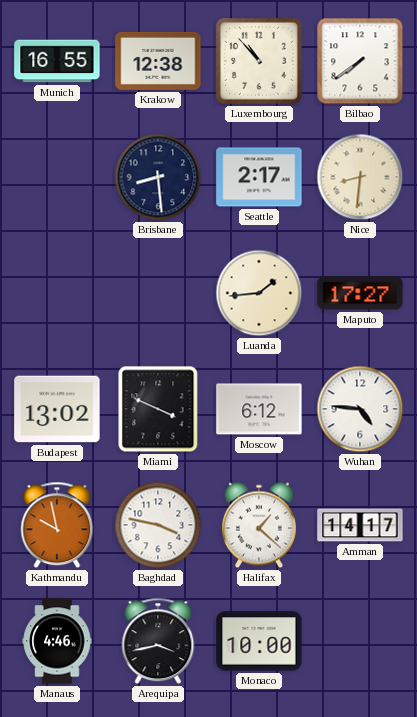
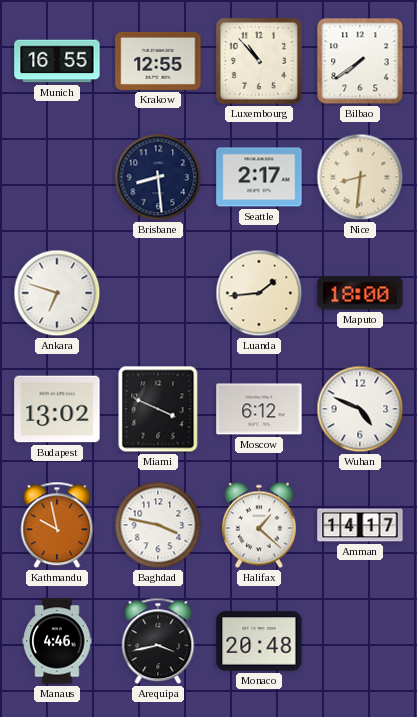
Krakow: 12:38 -> 12:55
Ankara: none -> 6:48
Maputo: 17:27 -> 18:00
Wuhan: 4:46 -> 4:49
Monaco: 10:00 -> 20:48
